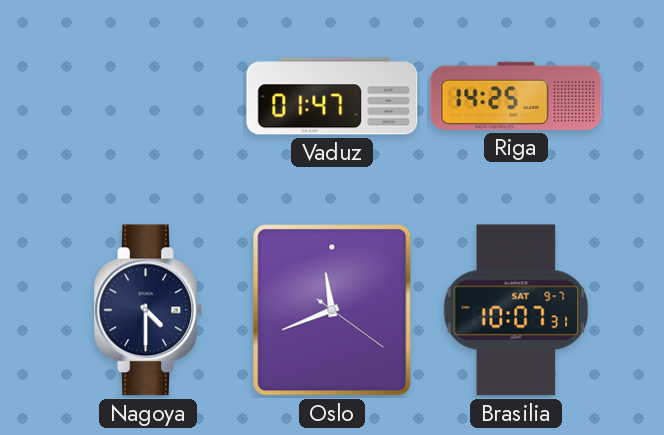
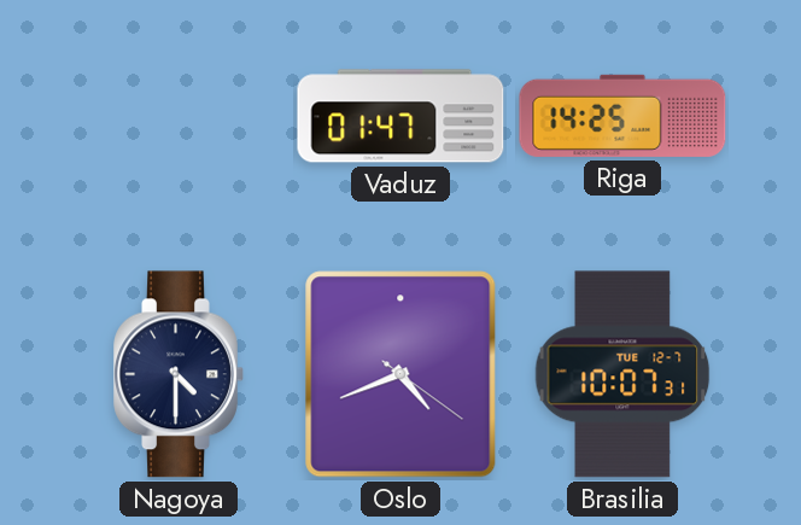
Oslo: 11:41 -> 4:41
Brasilia date: SAT 9-7 -> TUE 12-7
